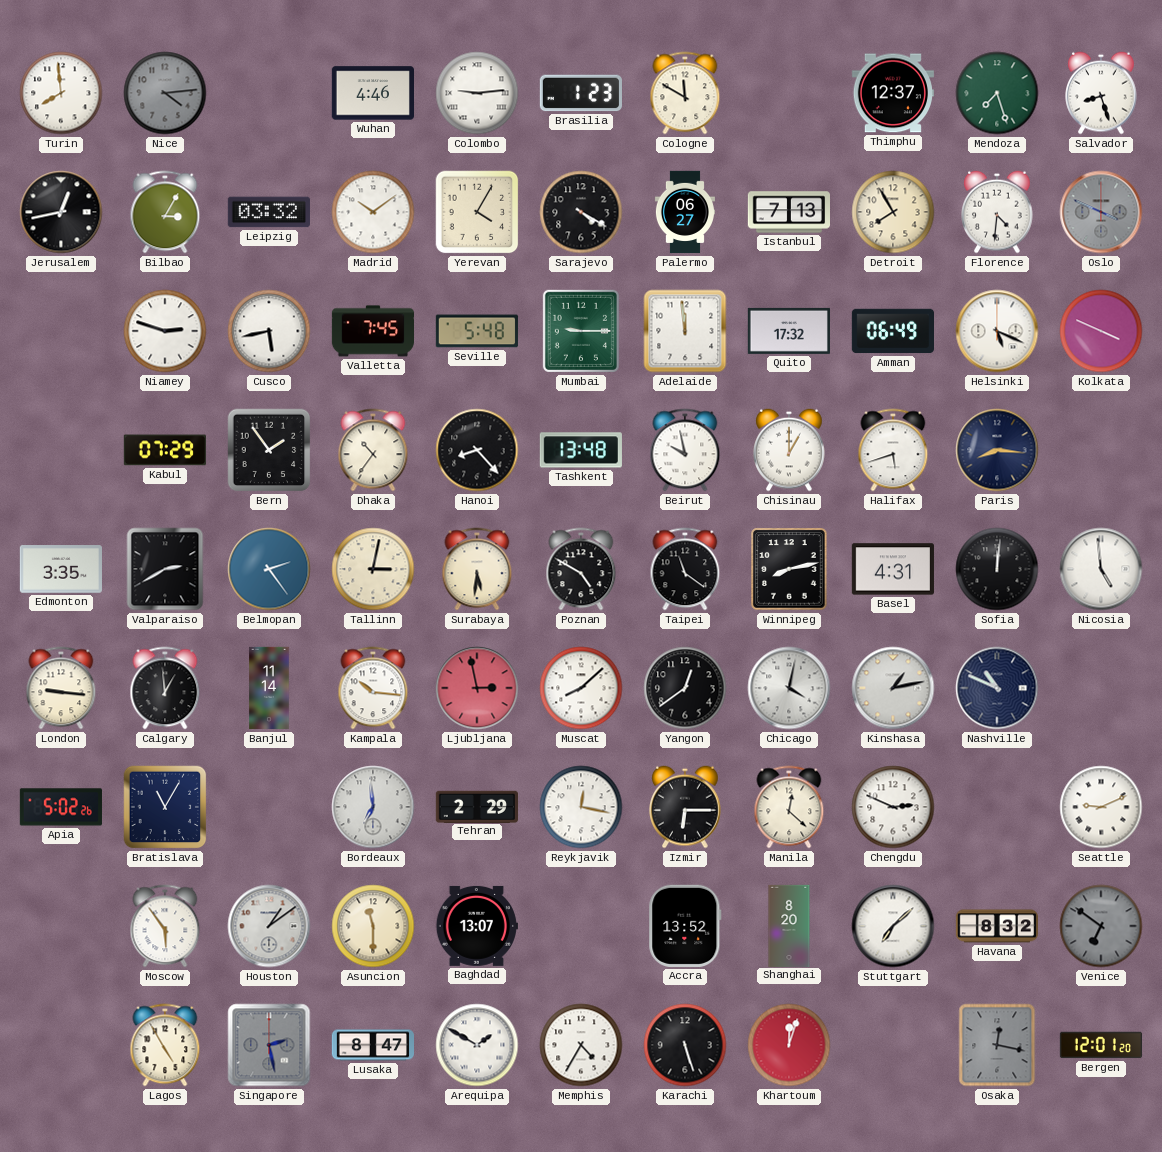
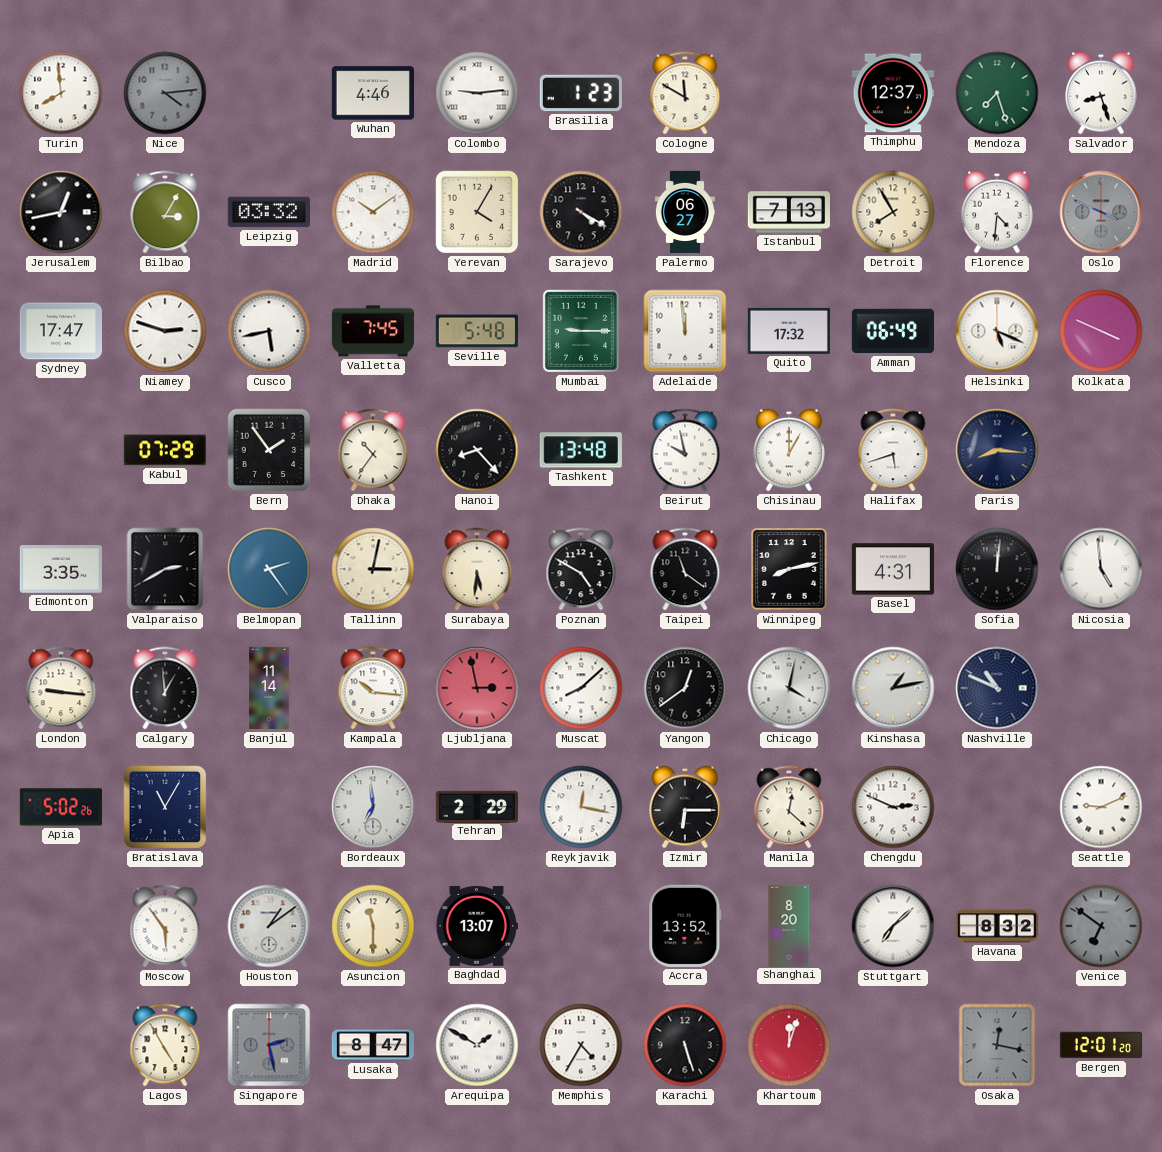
Sydney: none -> 17:47
